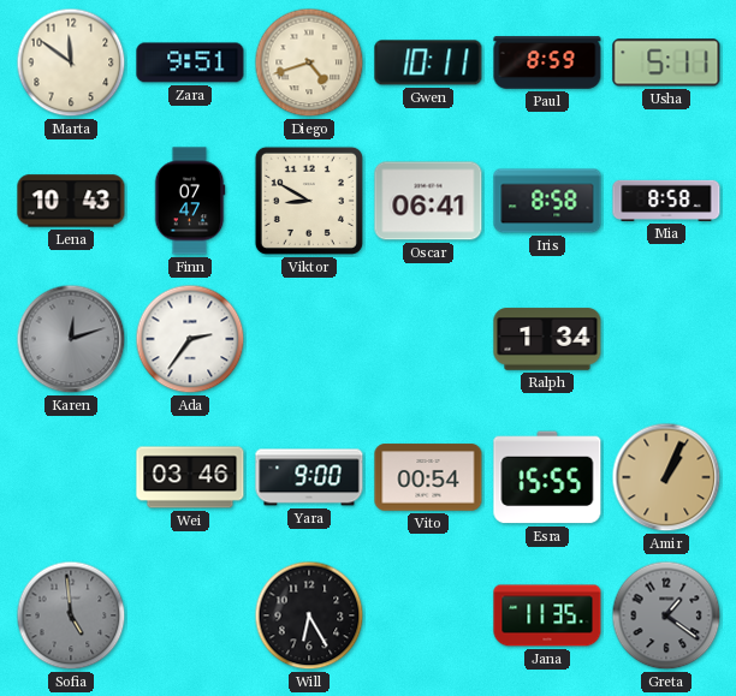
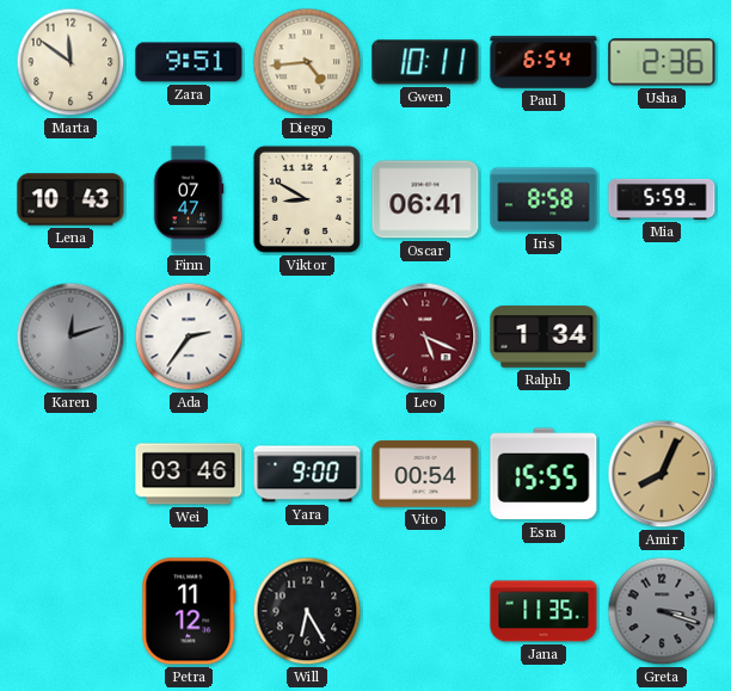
Diego: 4:42 -> 4:44
Paul: 8:59 -> 6:54
Usha: 5:11 -> 2:36
Mia: 8:58 -> 5:59
Leo: none -> 5:19
Amir: 1:04 -> 8:04
Sofia: 4:59 -> none
Petra: none -> 11:12
Greta: 1:21 -> 3:18
